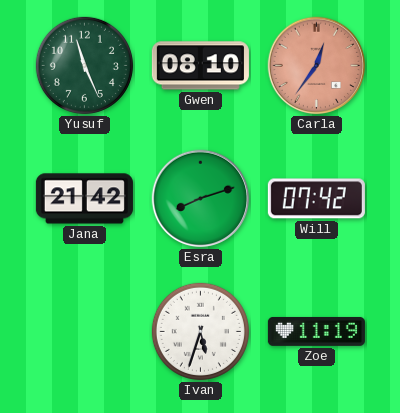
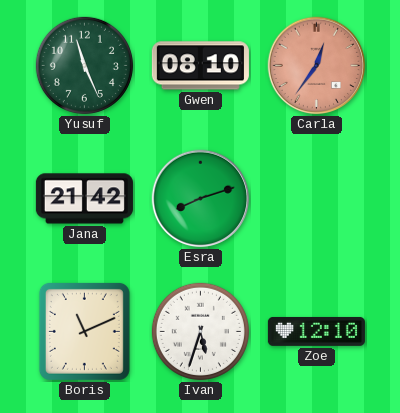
Will: 07:42 -> none
Boris: none -> 11:11
Zoe: 11:19 -> 12:10
